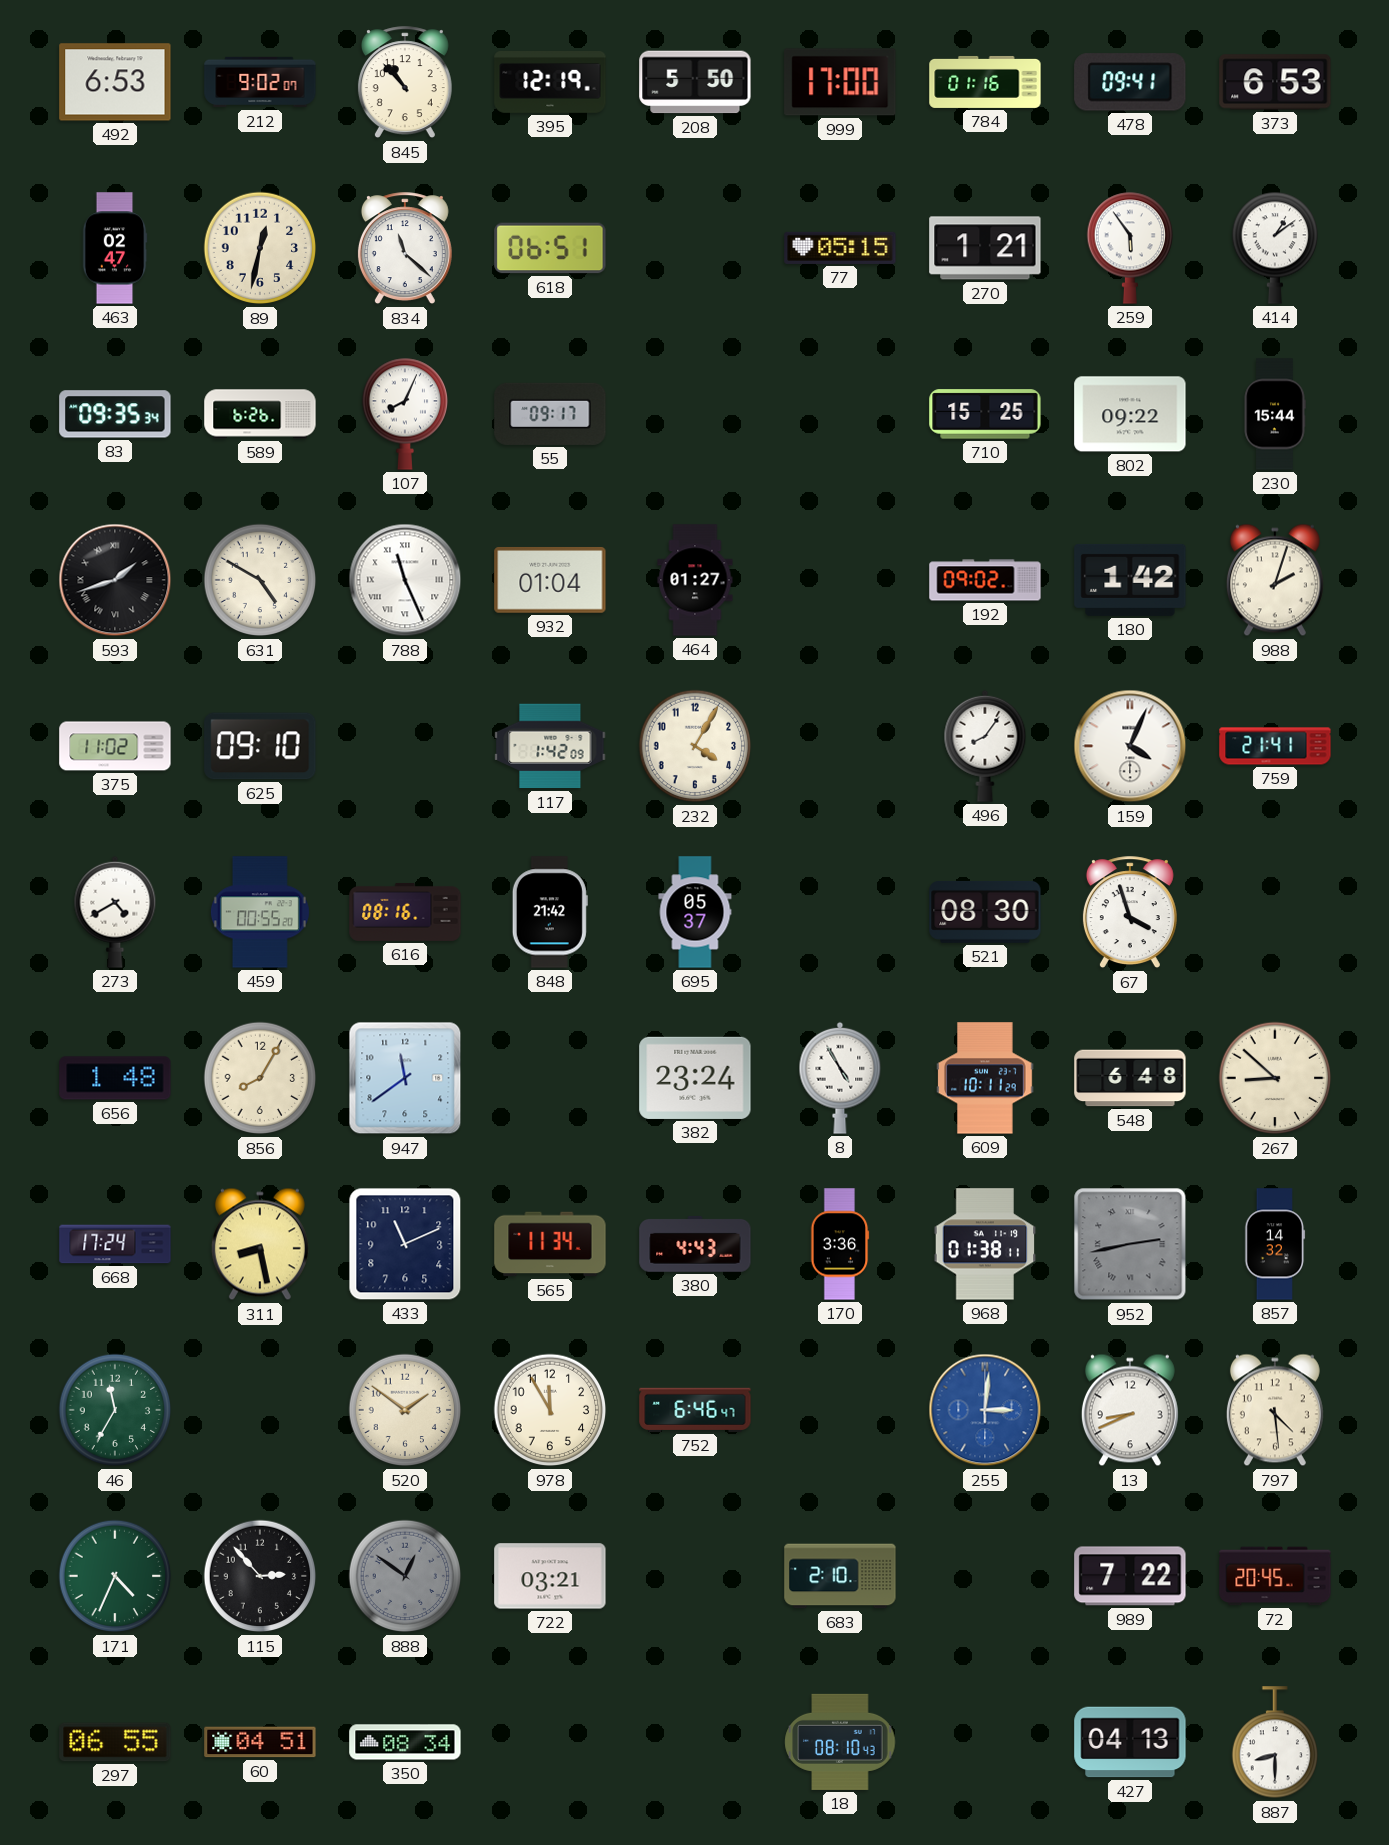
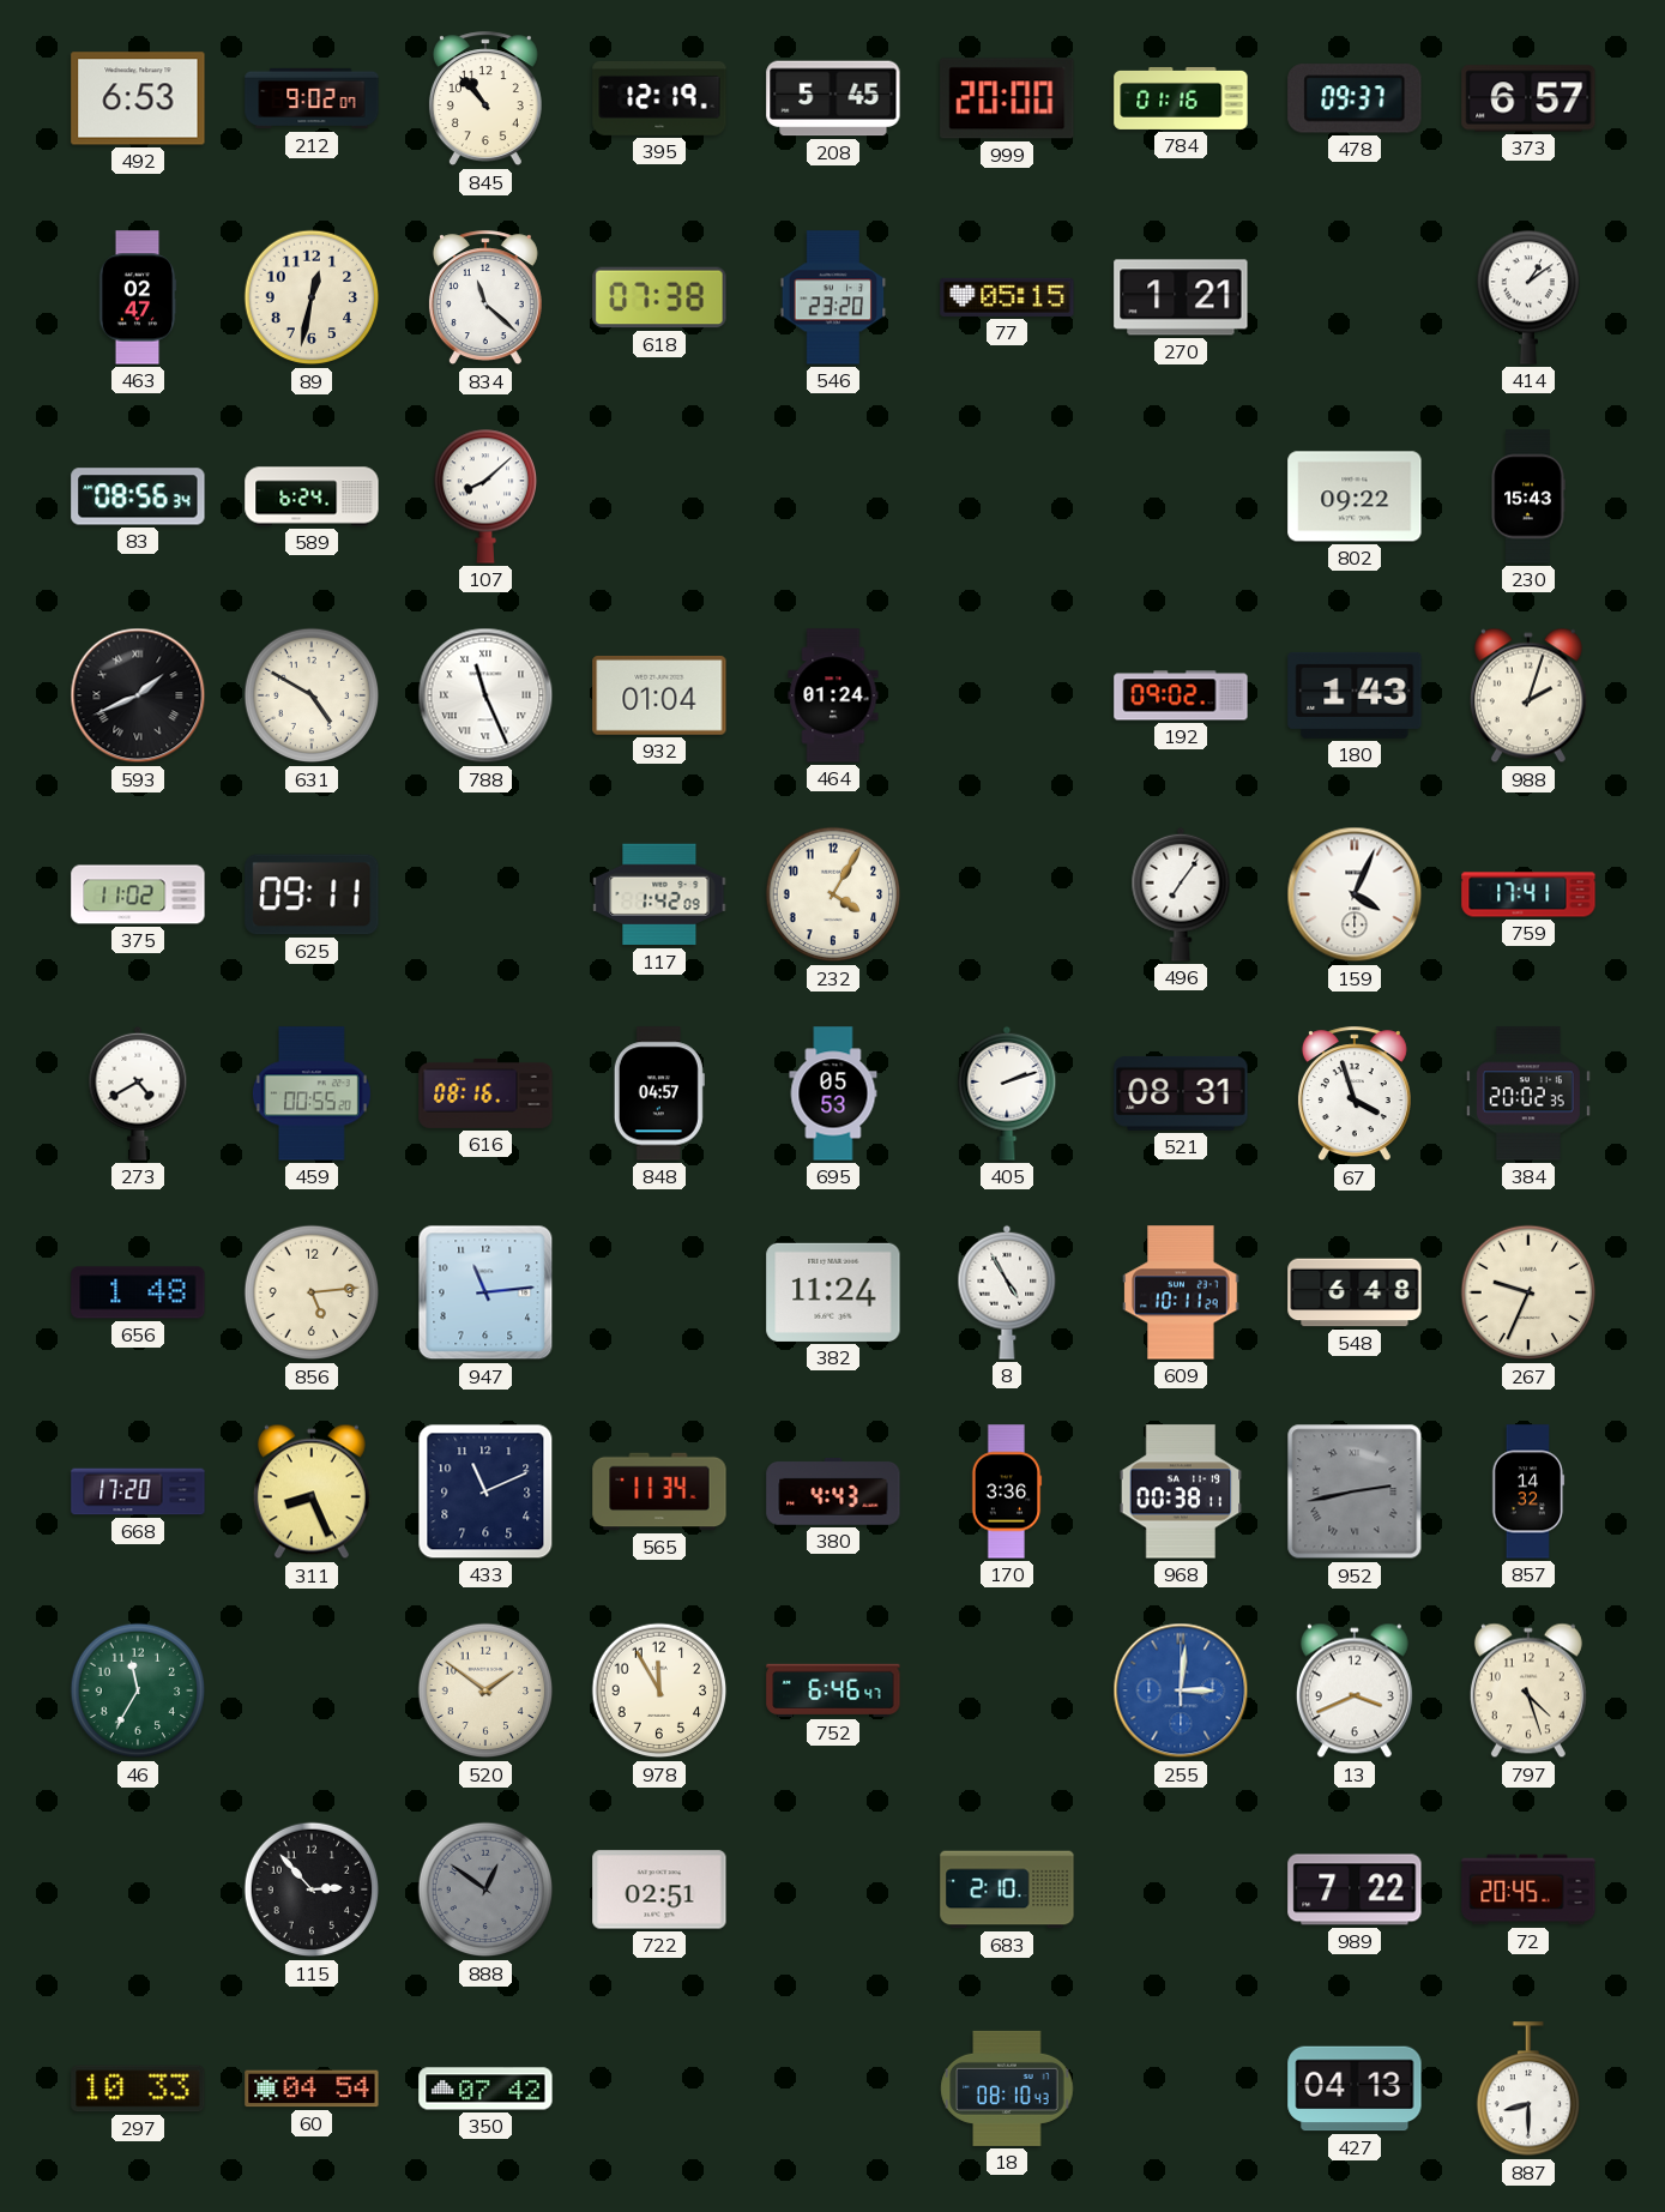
208: 5:50 -> 5:45
999: 17:00 -> 20:00
478: 09:41 -> 09:37
373: 6:53 -> 6:57
618: 06:51 -> 07:38
546: none -> 23:20
259: 5:54 -> none
83: 09:35 -> 08:56
589: 6:26 -> 6:24
107: 8:04 -> 8:08
55: 09:17 -> none
710: 15:25 -> none
230: 15:44 -> 15:43
593: 1:42 -> 1:41
464: 01:27 -> 01:24
180: 1:42 -> 1:43
625: 09:10 -> 09:11
496: 8:06 -> 7:06
759: 21:41 -> 17:41
848: 21:42 -> 04:57
695: 05:37 -> 05:53
405: none -> 2:12
521: 08:30 -> 08:31
384: none -> 20:02
856: 8:05 -> 5:14
947: 11:39 -> 11:14
382: 23:24 -> 11:24
267: 8:52 -> 9:34
668: 17:24 -> 17:20
311: 8:28 -> 8:26
968: 01:38 -> 00:38
13: 8:41 -> 3:41
797: 4:29 -> 4:27
171: 4:34 -> none
722: 03:21 -> 02:51
297: 06:55 -> 10:33
60: 04:51 -> 04:54
350: 08:34 -> 07:42
